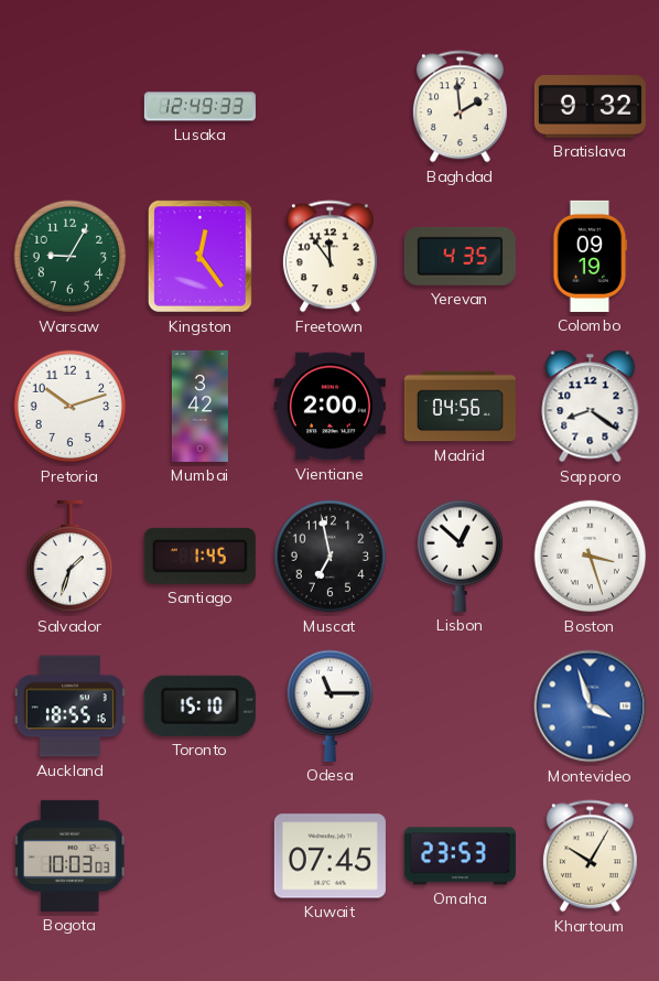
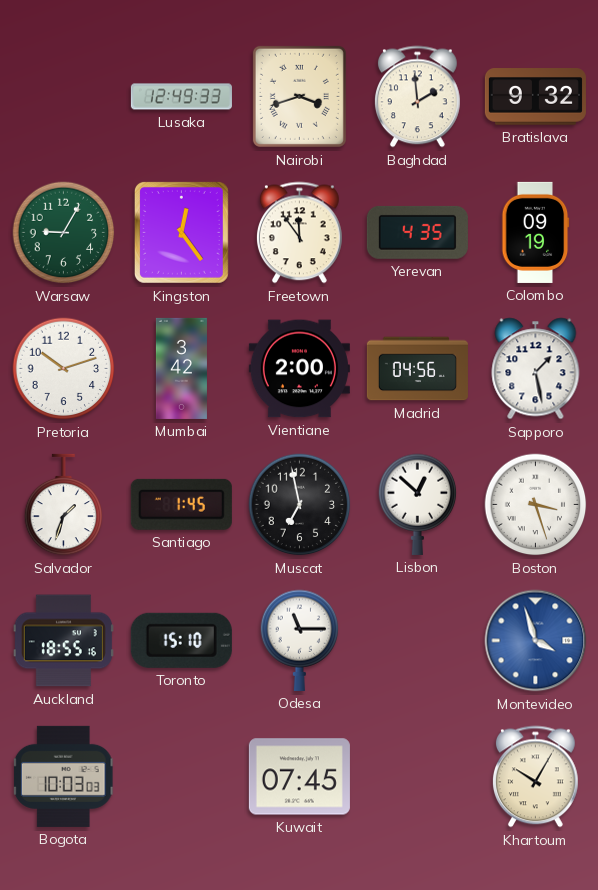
Nairobi: none -> 3:42
Sapporo: 8:21 -> 1:28
Omaha: 23:53 -> none
